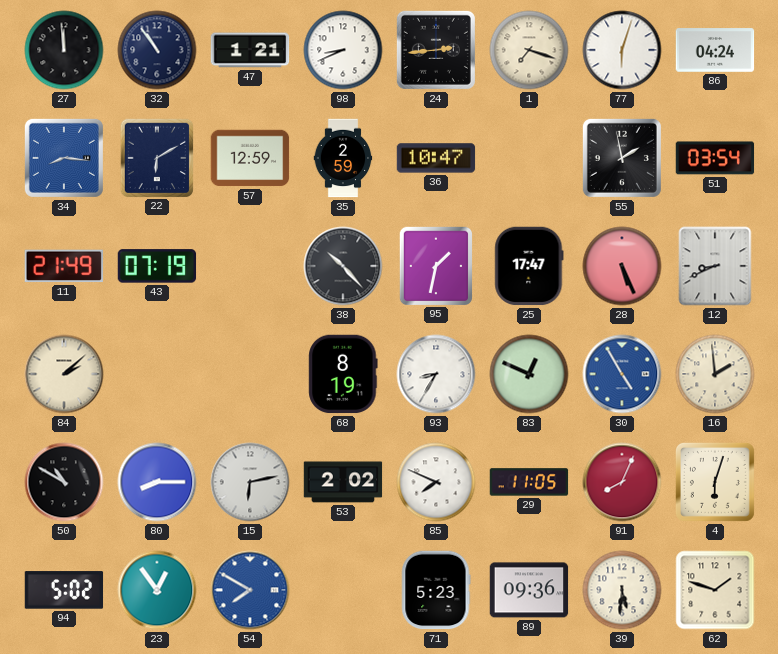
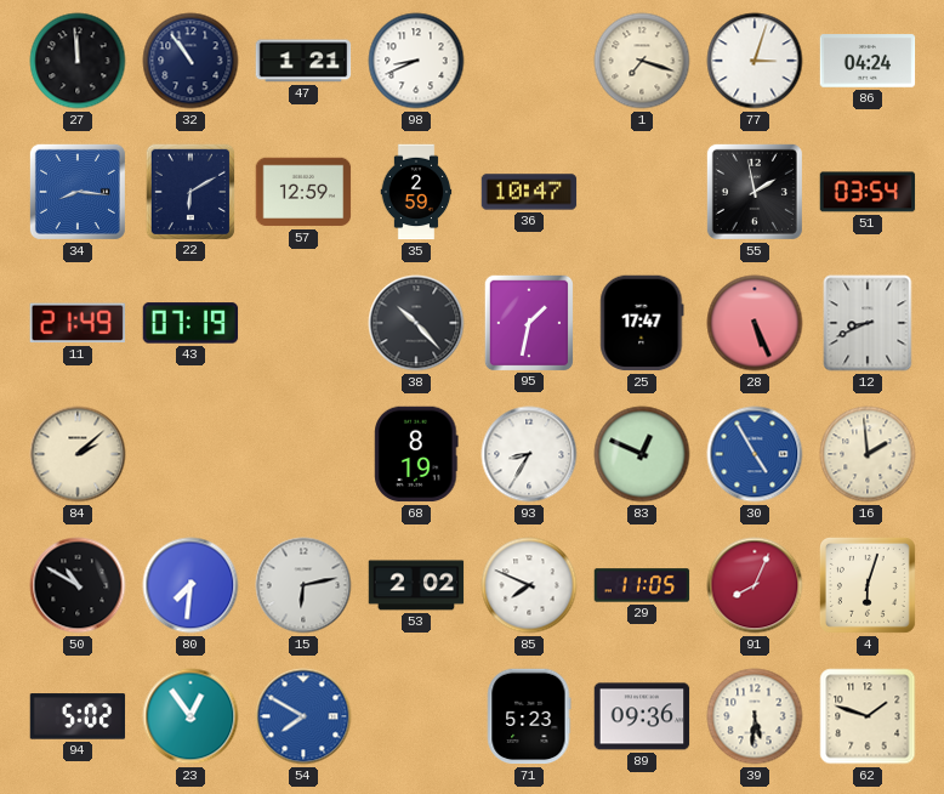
24: 2:44 -> none
77: 6:03 -> 3:03
80: 8:15 -> 7:31
